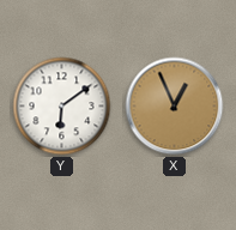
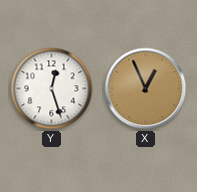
Y: 6:09 -> 12:27
